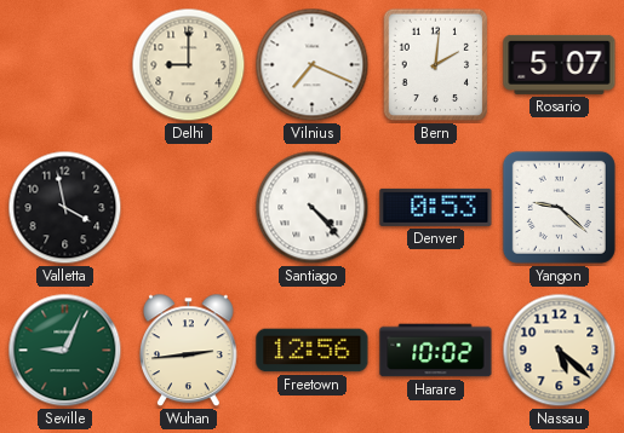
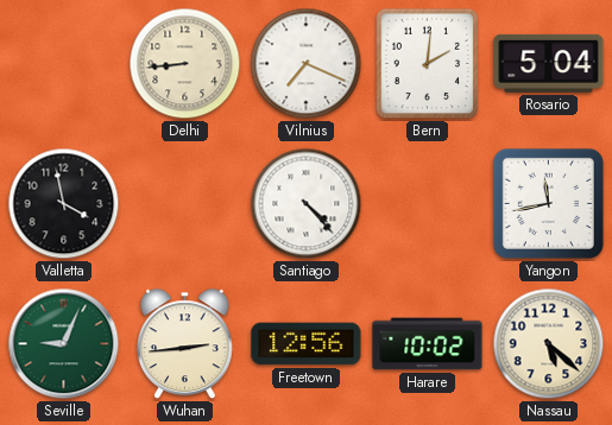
Delhi: 9:00 -> 8:44
Rosario: 5:07 -> 5:04
Denver: 0:53 -> none
Yangon: 9:22 -> 11:43
